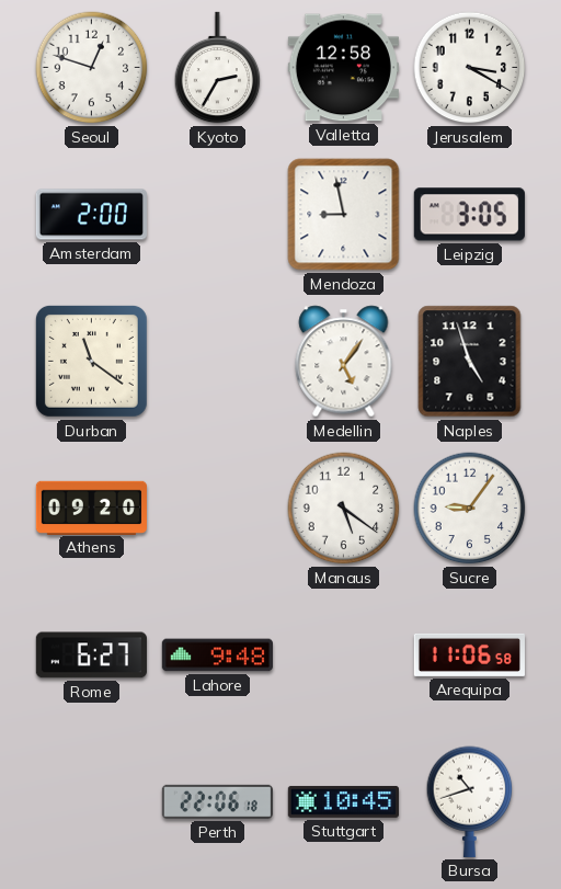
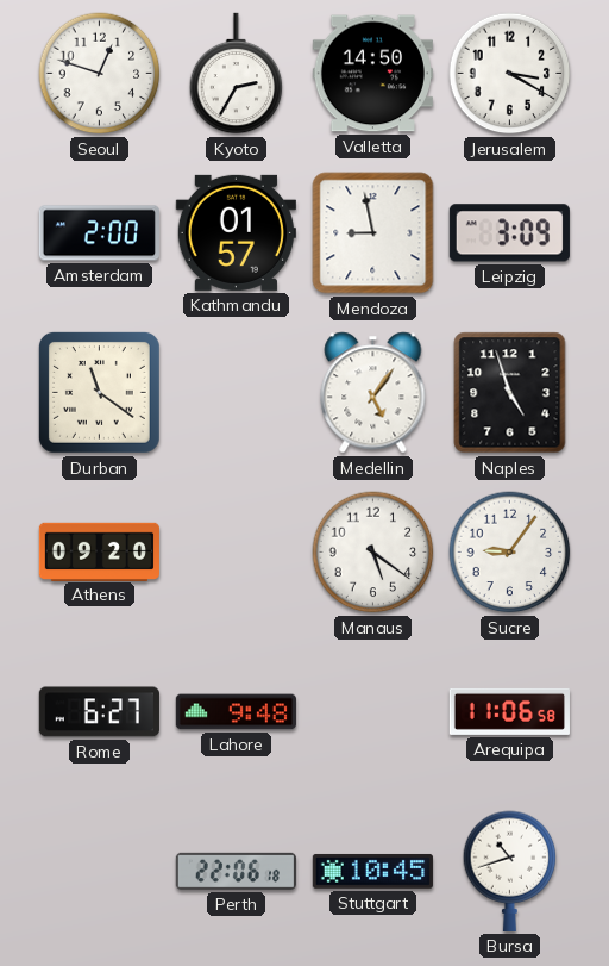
Valletta: 12:58 -> 14:50
Kathmandu: none -> 01:57
Leipzig: 3:05 -> 3:09
